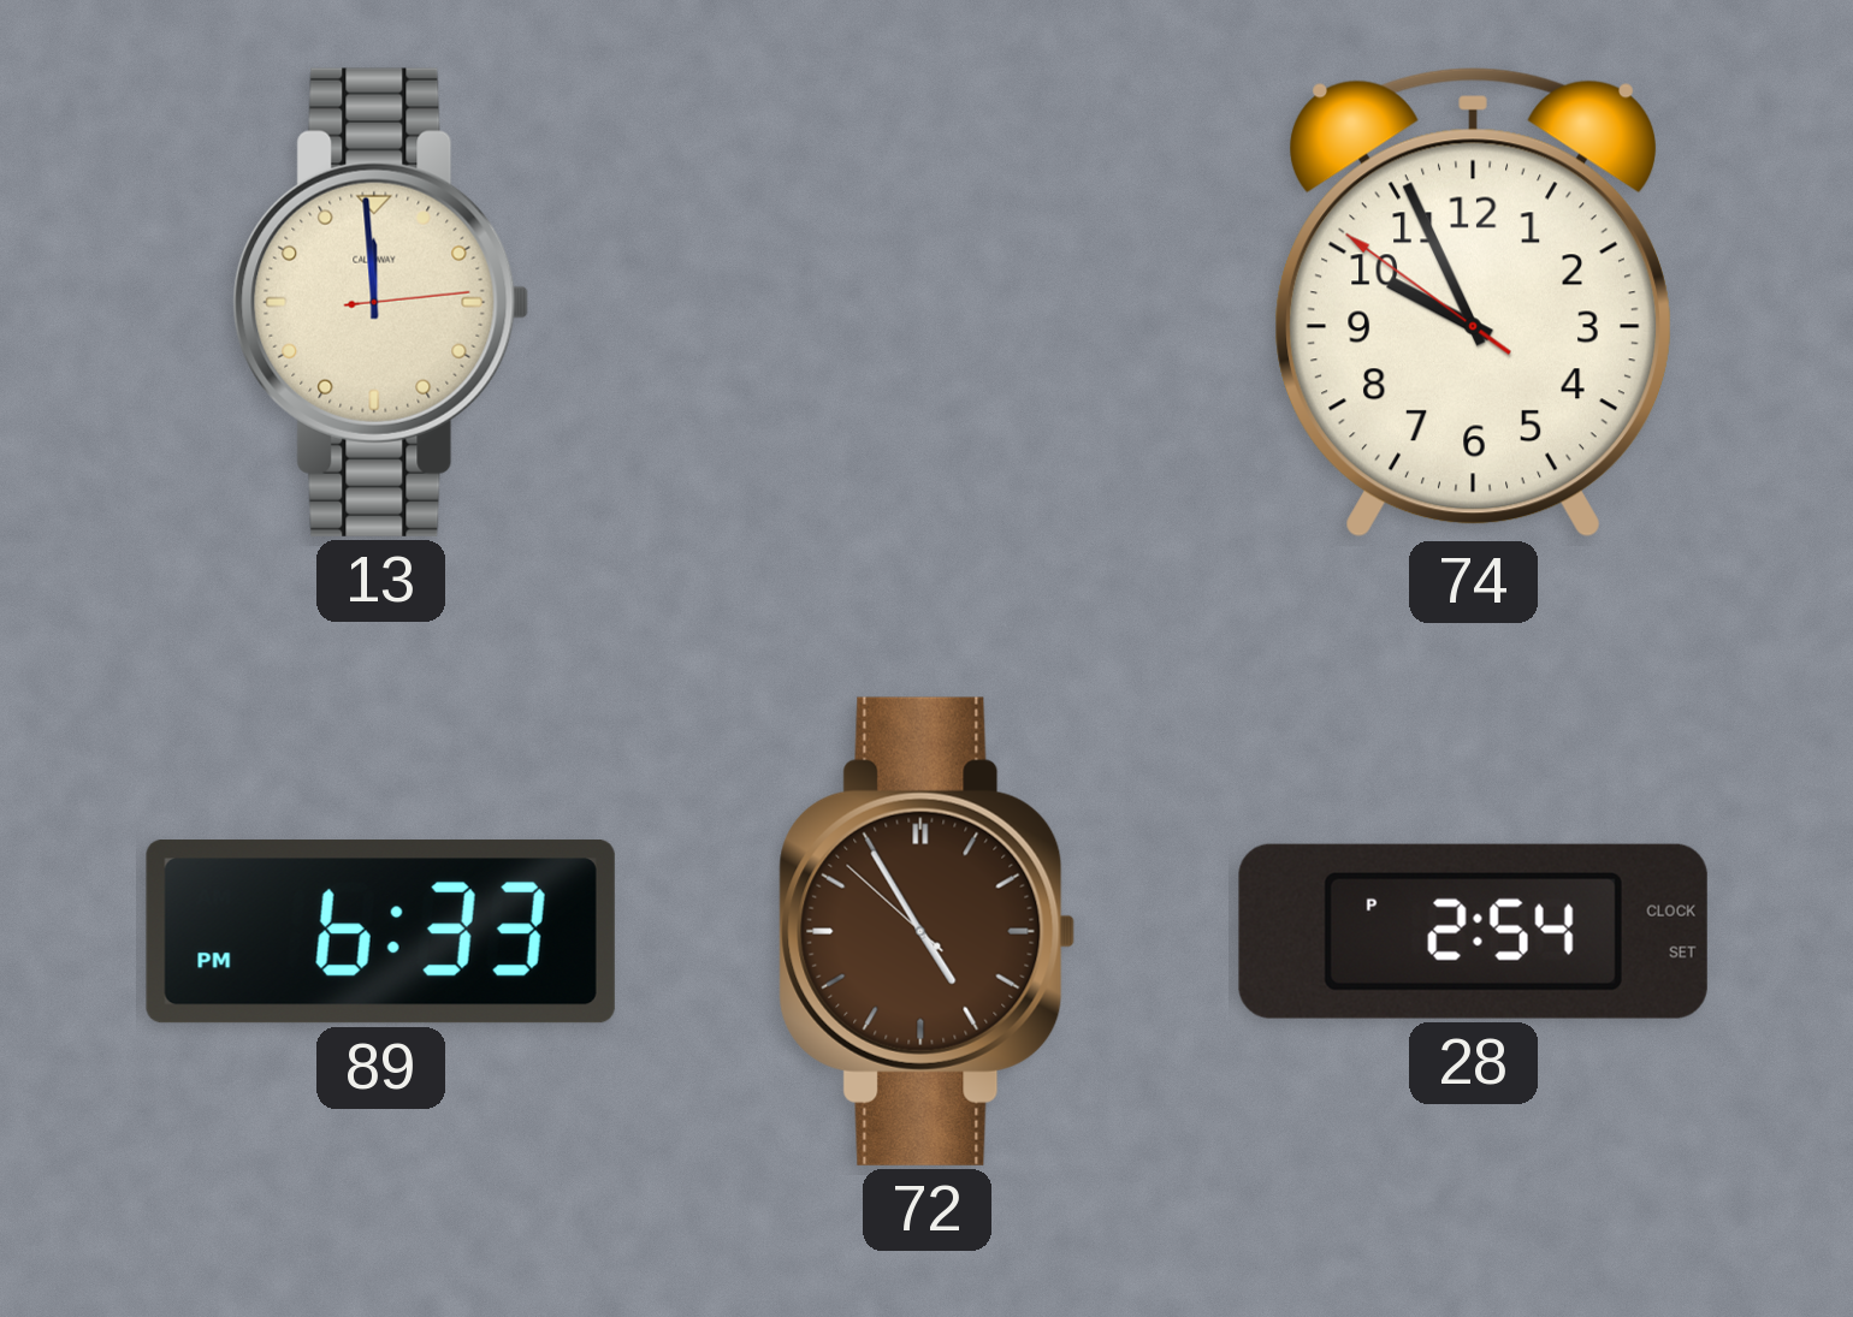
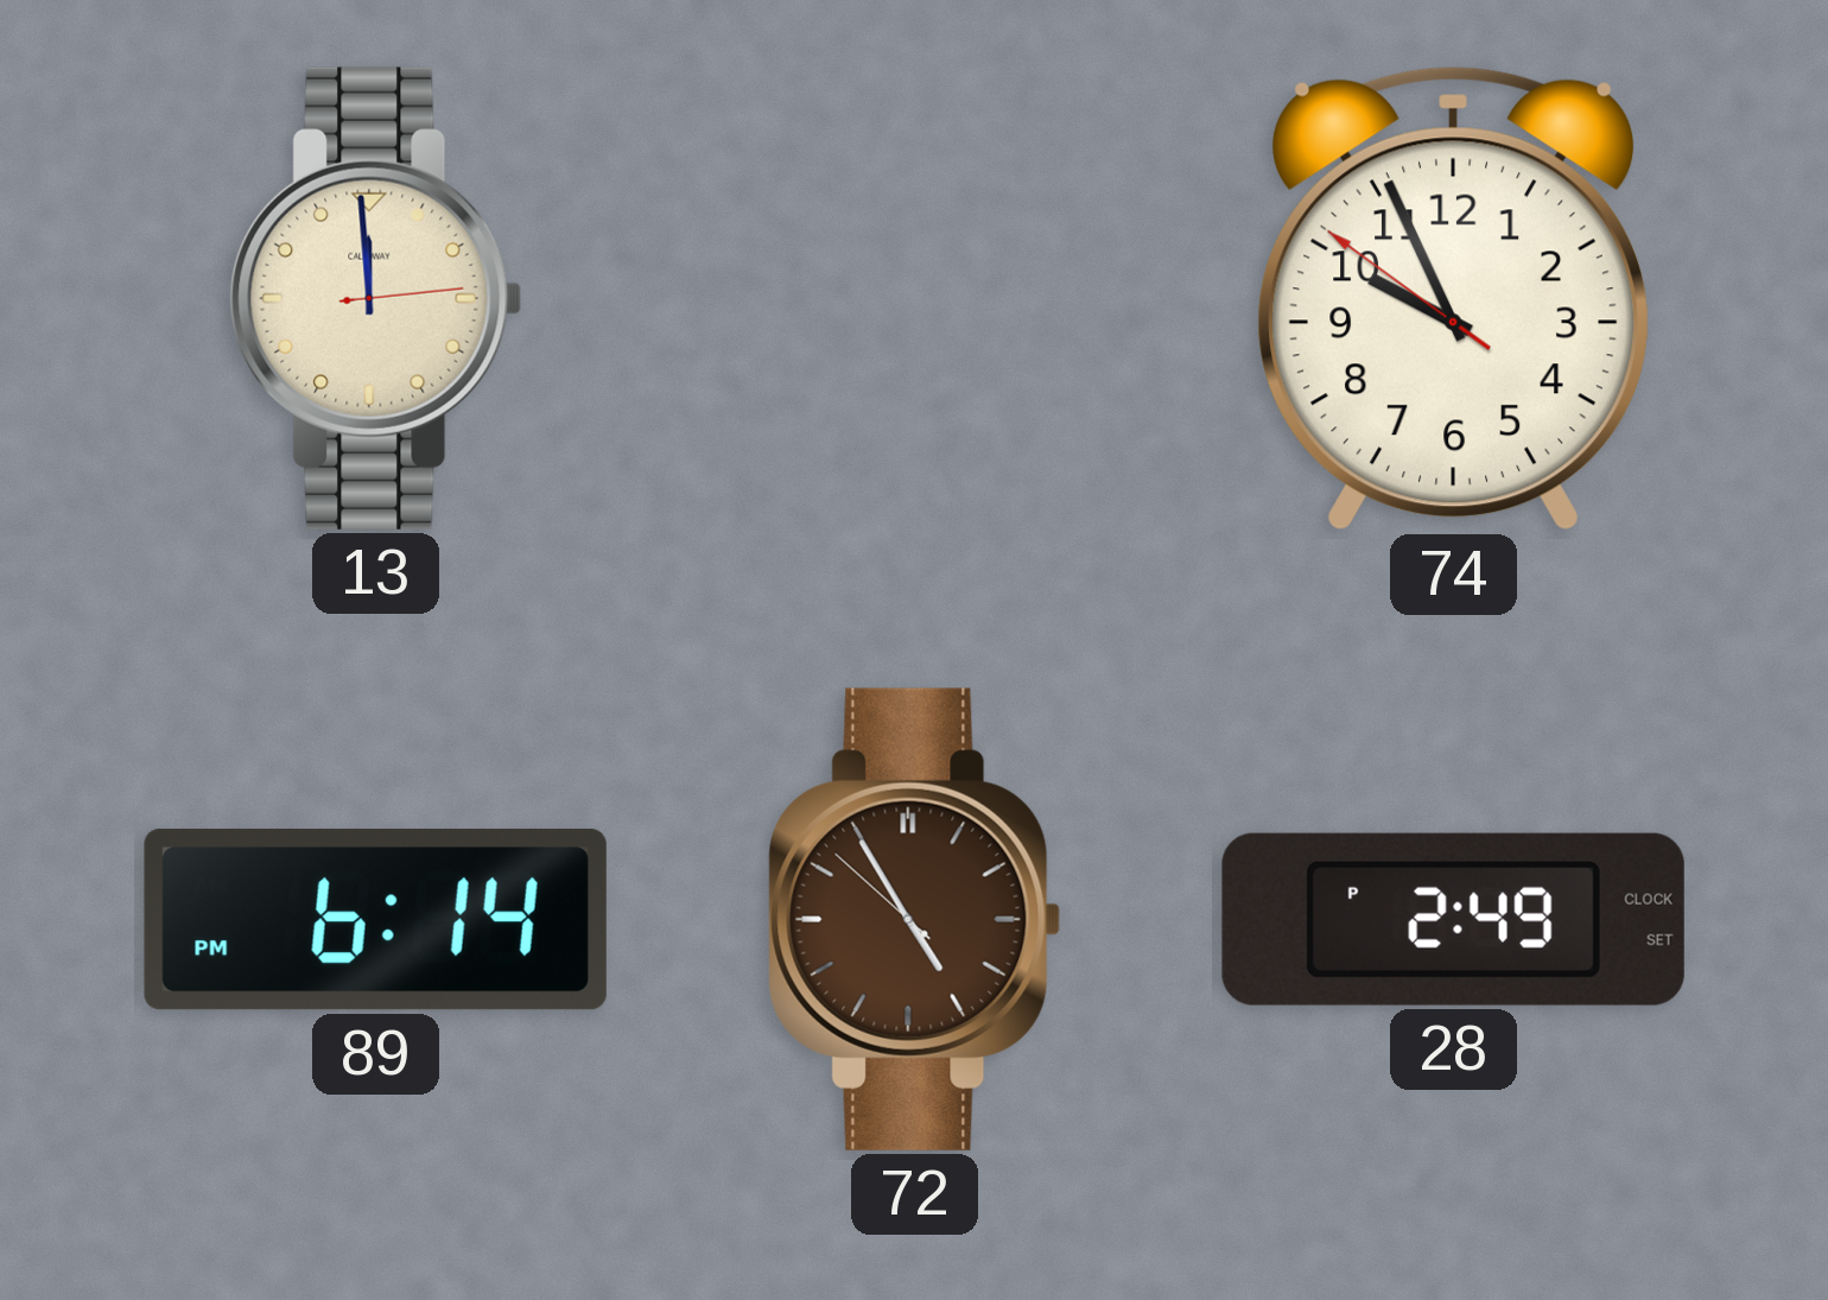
89: 6:33 -> 6:14
28: 2:54 -> 2:49
